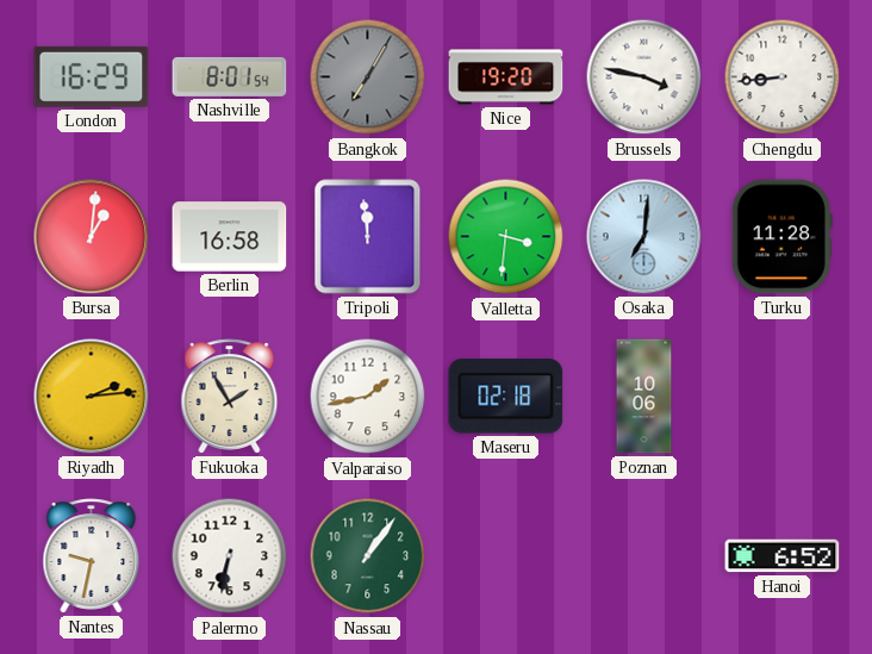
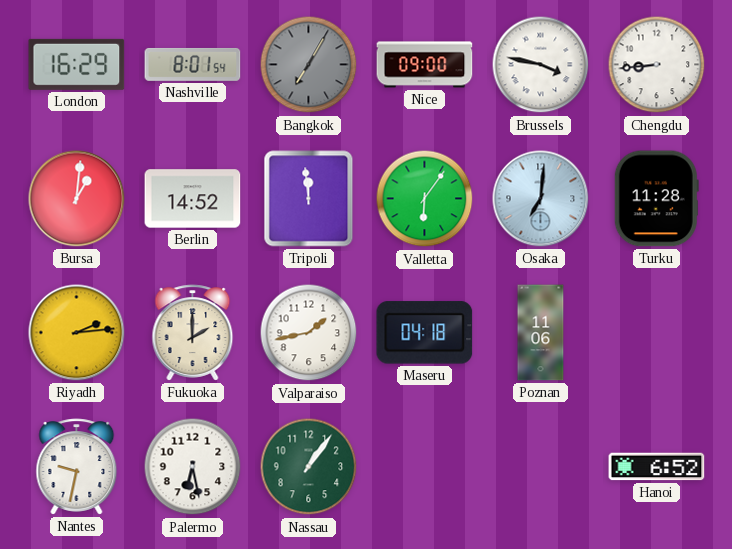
Nice: 19:20 -> 09:00
Berlin: 16:58 -> 14:52
Valletta: 3:31 -> 6:06
Fukuoka: 1:55 -> 2:00
Maseru: 02:18 -> 04:18
Poznan: 10:06 -> 11:06
Palermo: 6:32 -> 6:28
